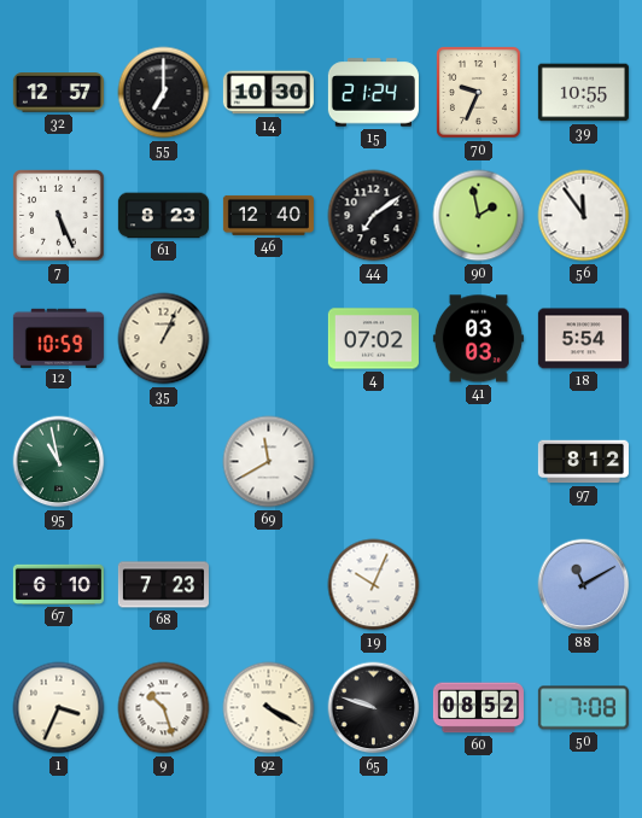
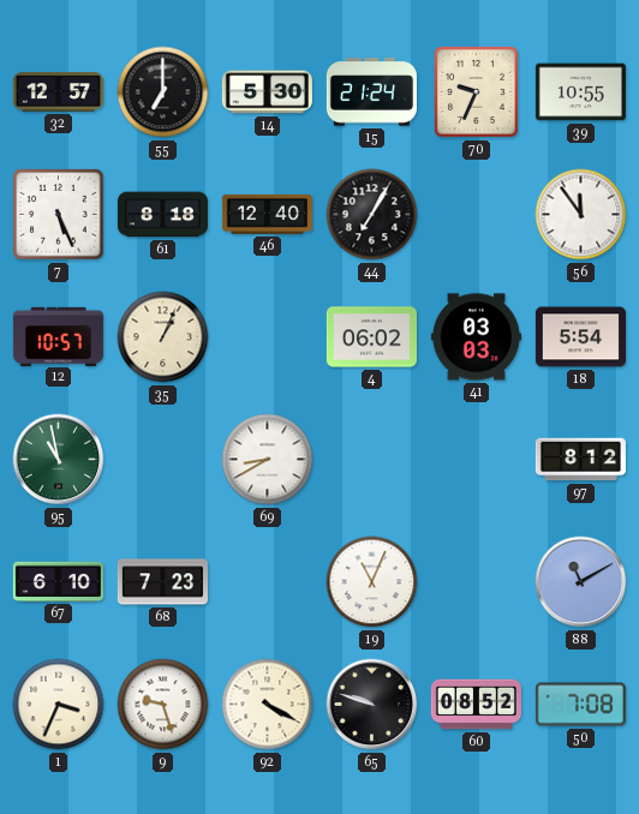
14: 10:30 -> 5:30
61: 8:23 -> 8:18
44: 7:09 -> 7:05
90: 1:58 -> none
12: 10:59 -> 10:57
4: 07:02 -> 06:02
69: 11:40 -> 8:40
19: 10:04 -> 11:04
9: 10:27 -> 9:27
